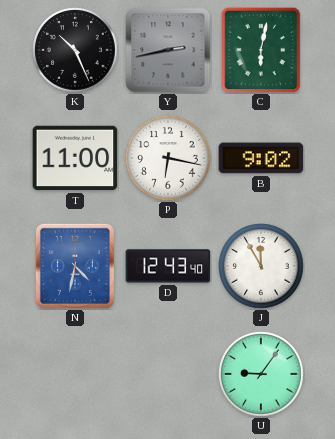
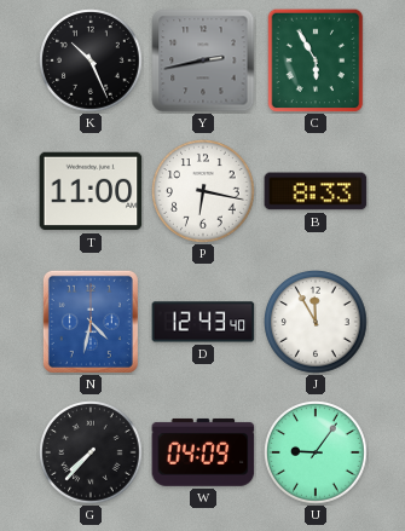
C: 6:02 -> 5:55
B: 9:02 -> 8:33
G: none -> 7:37
W: none -> 04:09
